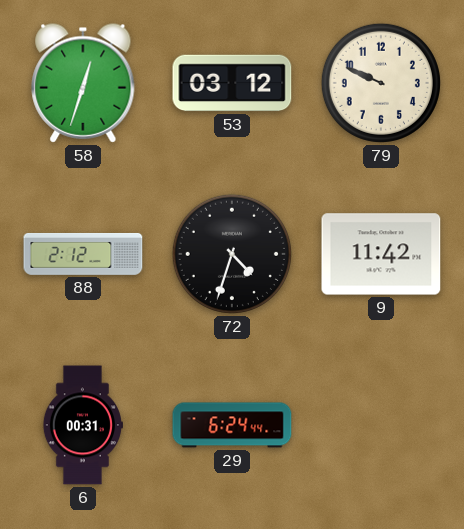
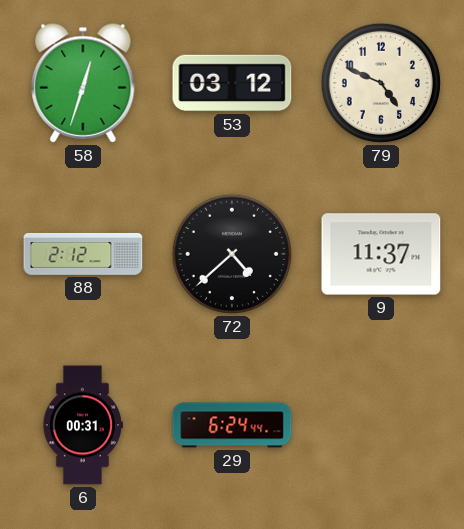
79: 9:49 -> 4:49
72: 4:33 -> 4:38
9: 11:42 -> 11:37
